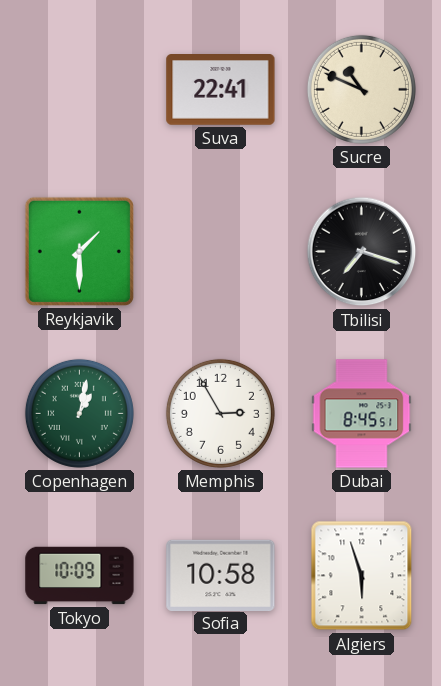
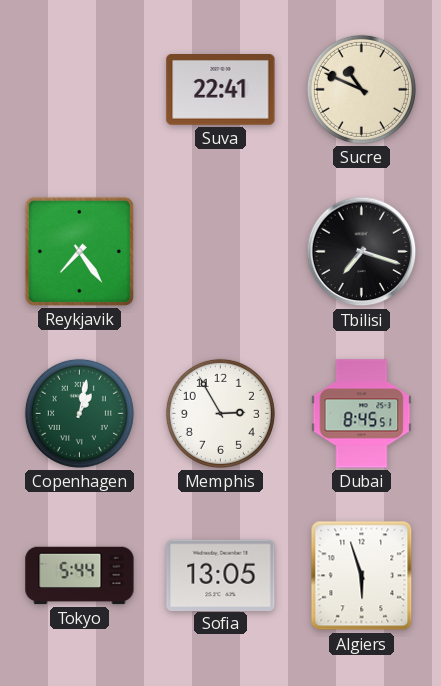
Reykjavik: 1:30 -> 7:24
Tokyo: 10:09 -> 5:44
Sofia: 10:58 -> 13:05
